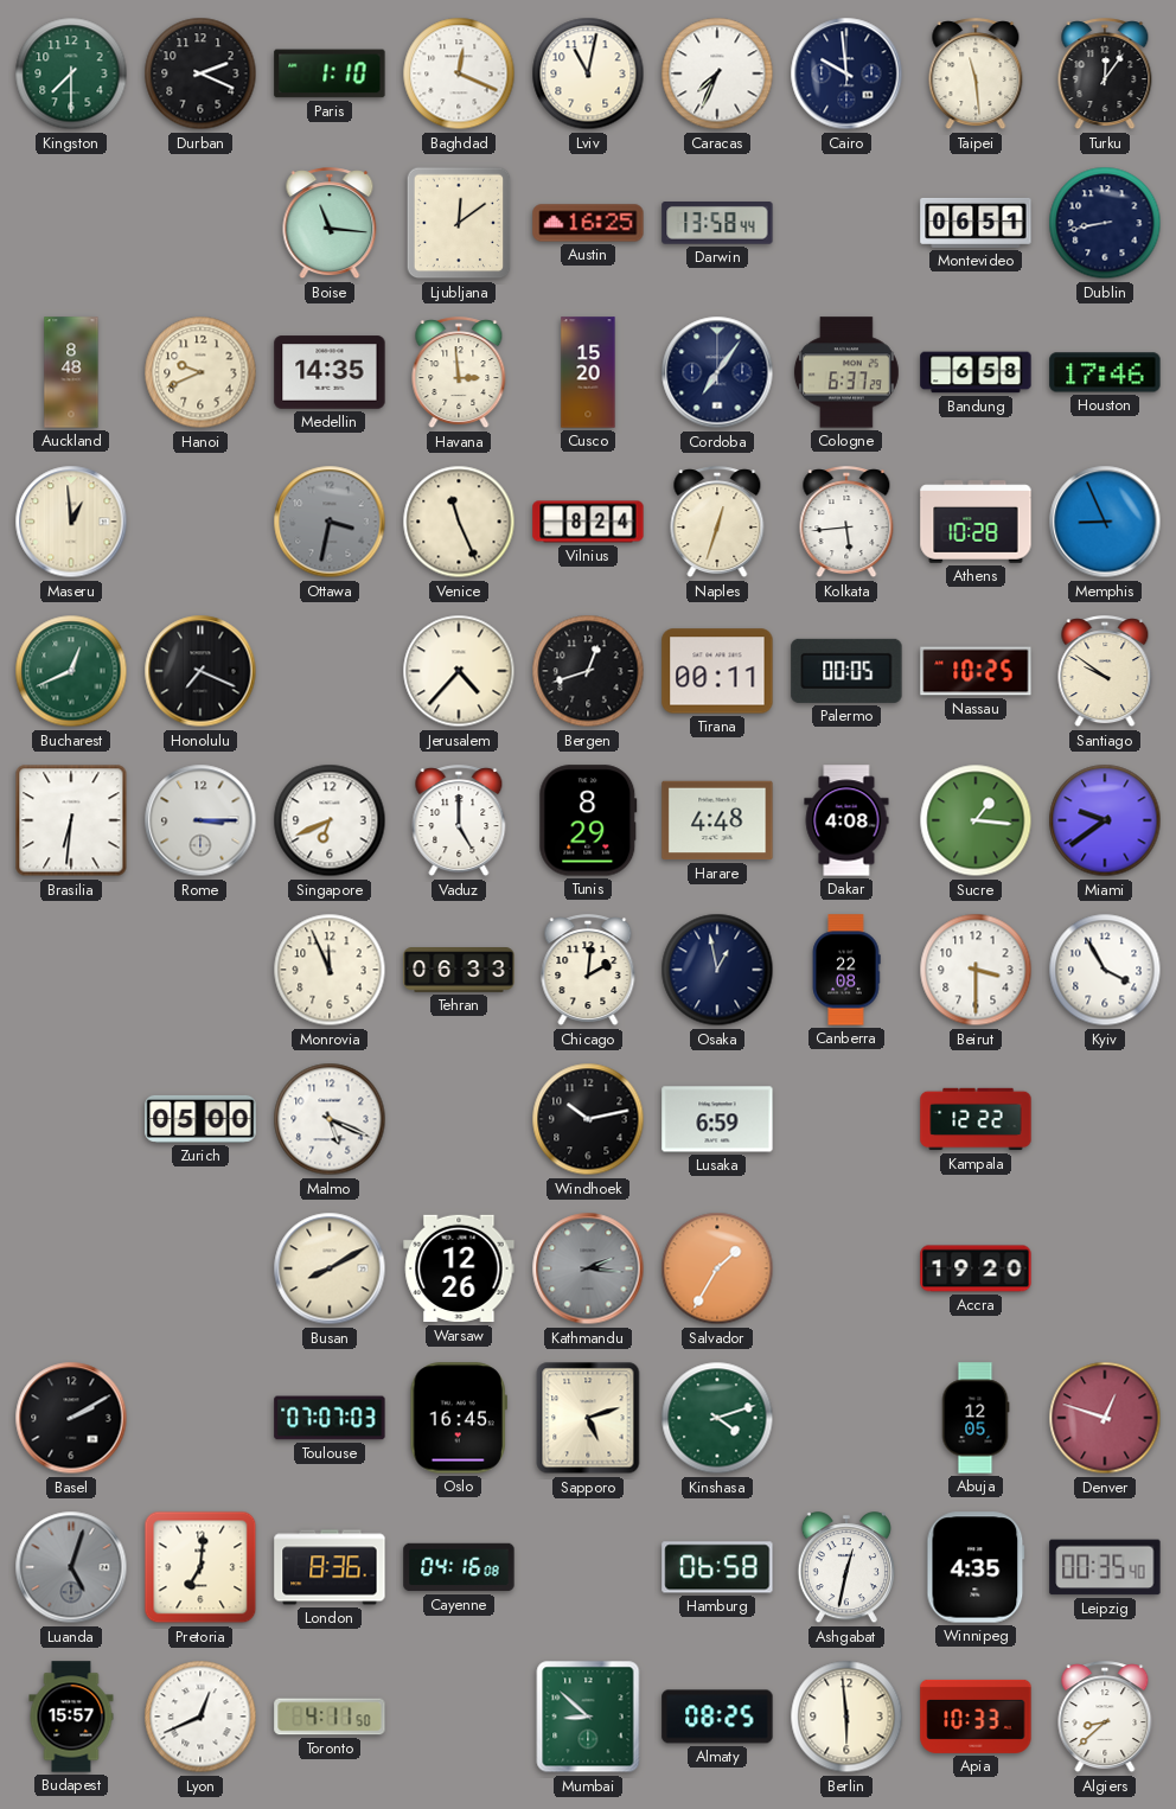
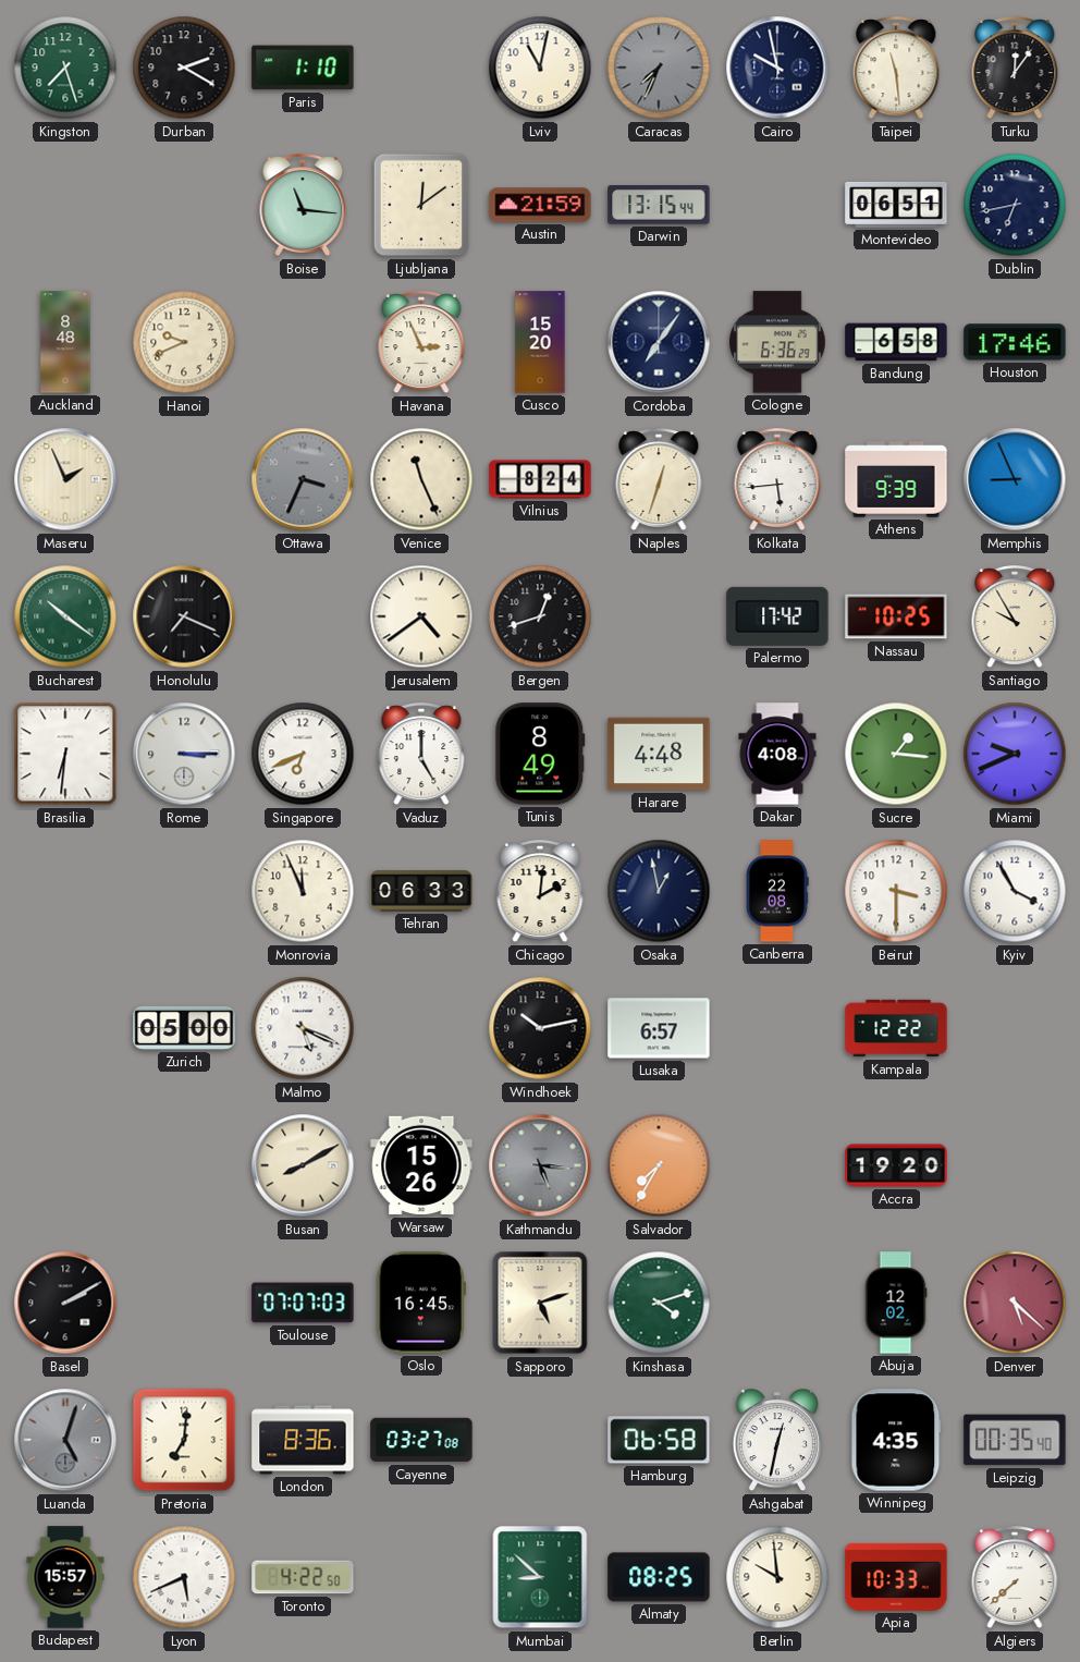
Kingston: 7:30 -> 7:27
Durban: 2:19 -> 2:20
Baghdad: 12:19 -> none
Caracas dial: white -> grey
Cairo: 9:59 -> 9:58
Austin: 16:25 -> 21:59
Darwin: 13:58 -> 13:15
Dublin: 8:43 -> 6:43
Medellin: 14:35 -> none
Havana: 2:59 -> 2:56
Cologne: 6:37 -> 6:36
Maseru: 12:59 -> 1:56
Ottawa: 3:32 -> 3:34
Athens: 10:28 -> 9:39
Bucharest: 12:41 -> 10:21
Jerusalem: 4:37 -> 4:39
Tirana: 00:11 -> none
Palermo: 00:05 -> 17:42
Santiago: 9:51 -> 9:55
Tunis: 8:29 -> 8:49
Miami: 9:39 -> 9:41
Lusaka: 6:59 -> 6:57
Warsaw: 12:26 -> 15:26
Kathmandu: 2:16 -> 5:16
Salvador: 1:35 -> 7:35
Abuja: 12:05 -> 12:02
Denver: 12:48 -> 5:22
Cayenne: 04:16 -> 03:27
Lyon: 12:41 -> 5:41
Toronto: 4:11 -> 4:22
Berlin: 5:59 -> 9:59
Algiers: 8:38 -> 7:38
